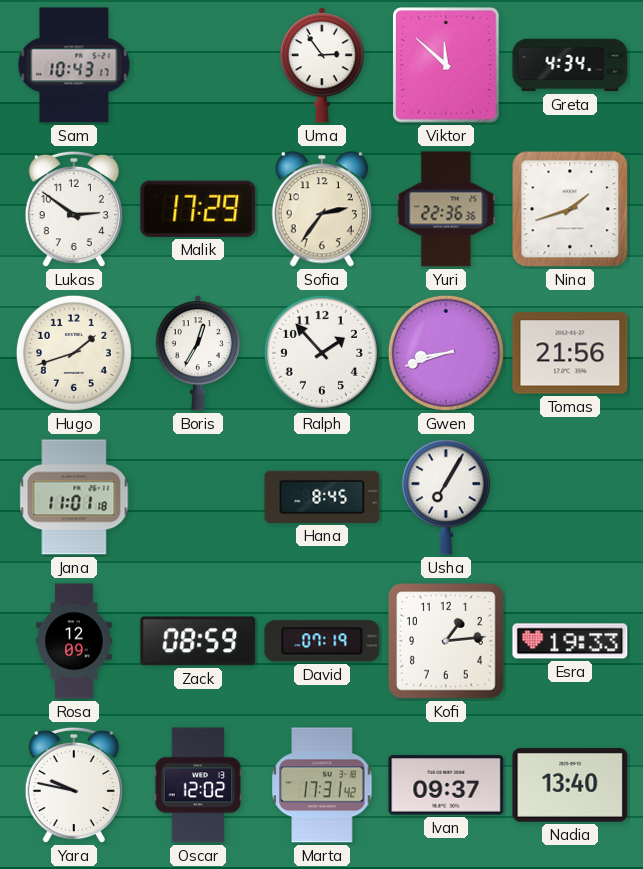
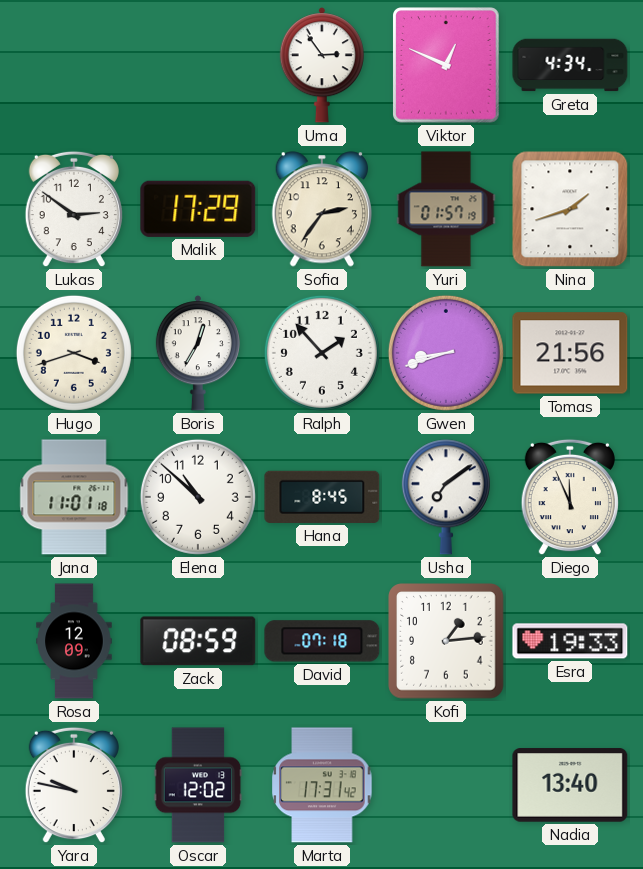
Sam: 10:43 -> none
Viktor: 11:52 -> 12:49
Yuri: 22:36 -> 01:57
Hugo: 1:42 -> 3:42
Elena: none -> 10:52
Usha: 7:05 -> 7:09
Diego: none -> 11:56
David: 07:19 -> 07:18
Ivan: 09:37 -> none
